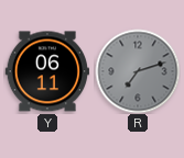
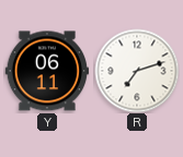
R dial: grey -> white
